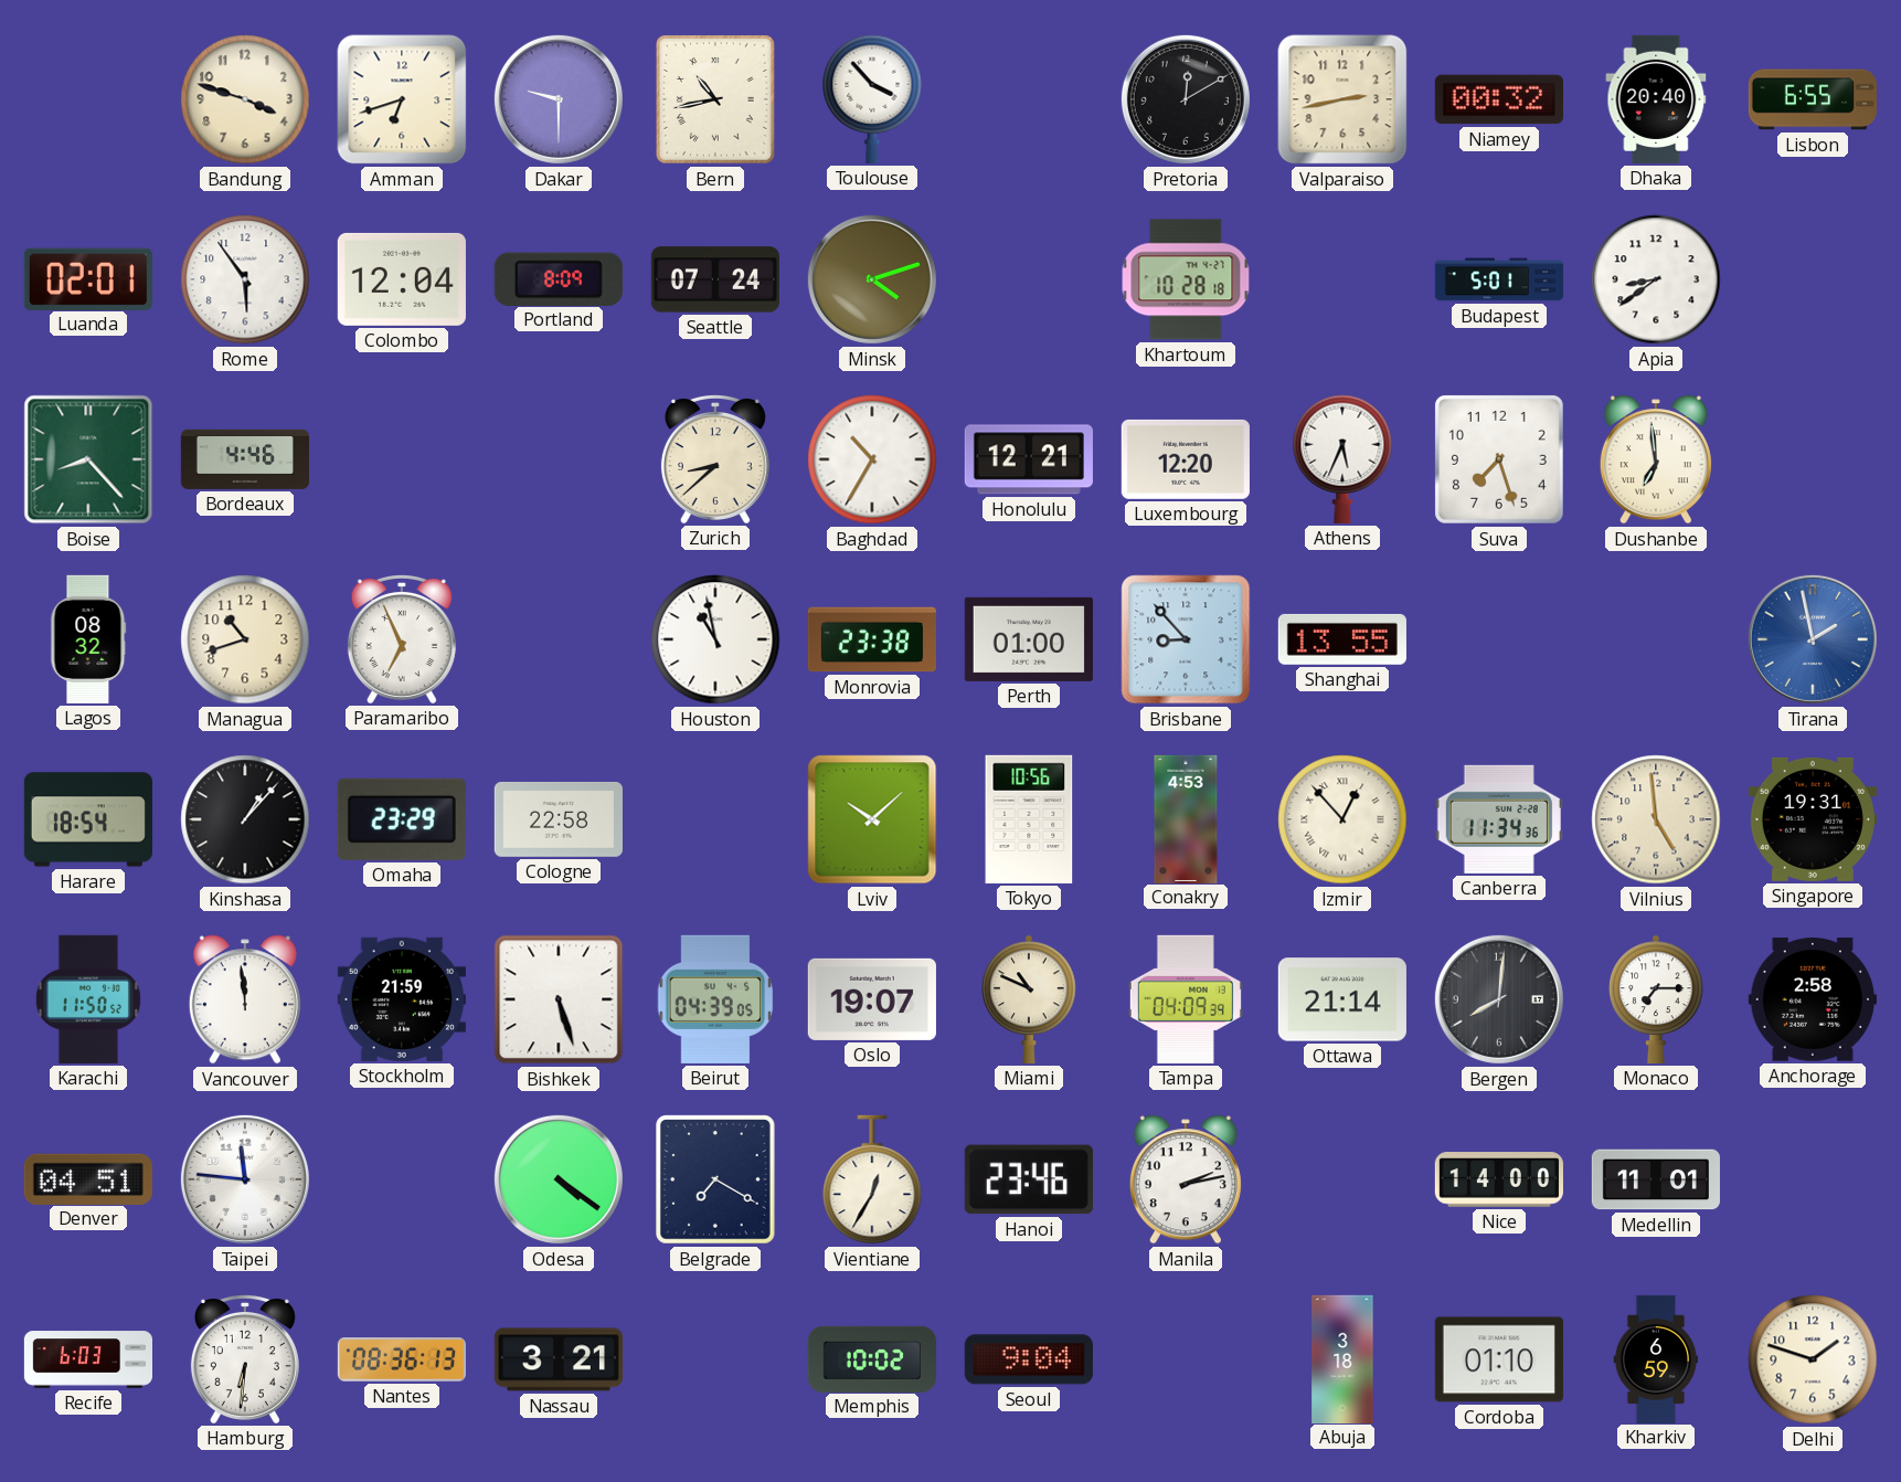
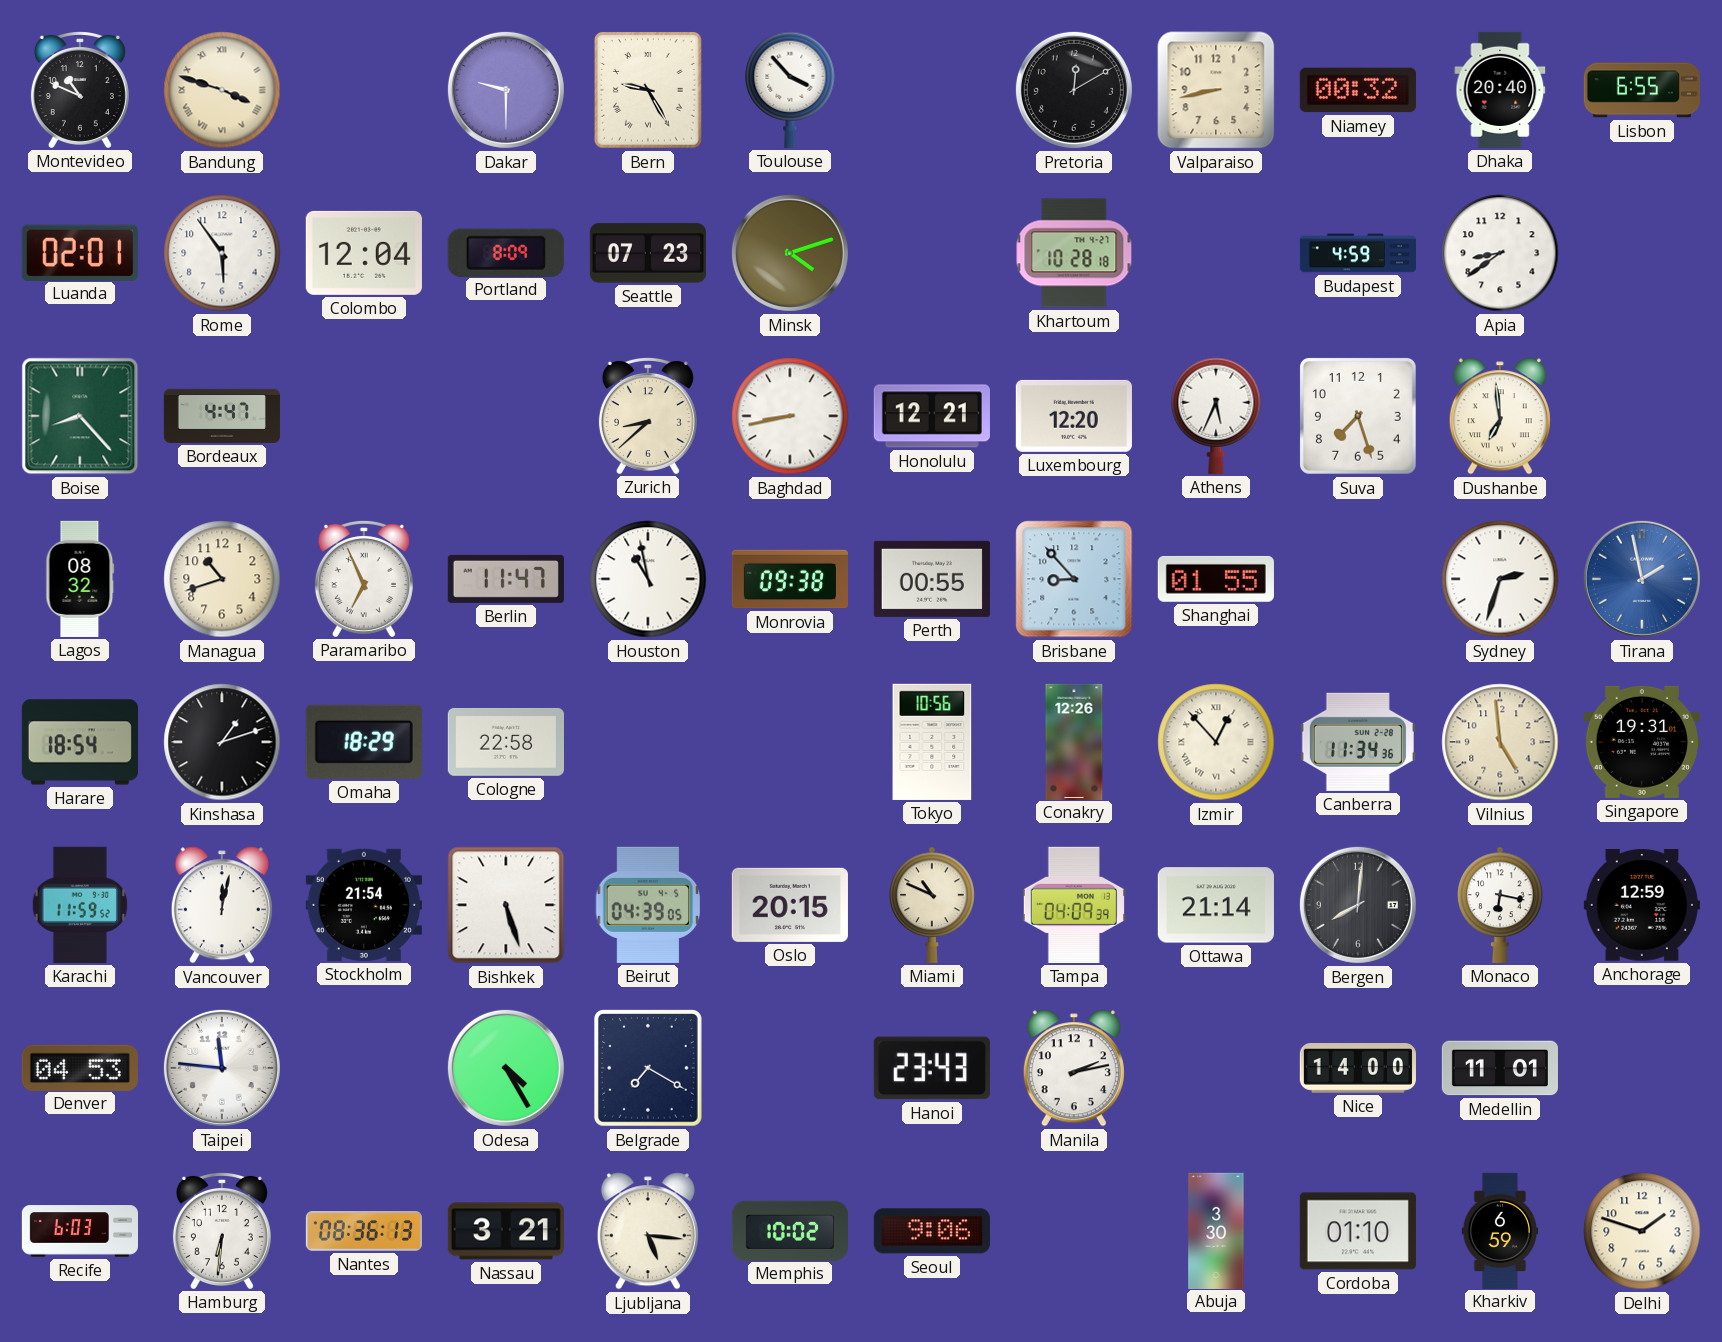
Montevideo: none -> 10:49
Bandung numerals: Arabic -> Roman
Amman: 6:42 -> none
Bern: 10:43 -> 9:25
Valparaiso: 2:43 -> 8:43
Seattle: 07:24 -> 07:23
Budapest: 5:01 -> 4:59
Bordeaux: 4:46 -> 4:47
Baghdad: 10:35 -> 8:43
Berlin: none -> 11:47
Monrovia: 23:38 -> 09:38
Perth: 01:00 -> 00:55
Shanghai: 13:55 -> 01:55
Sydney: none -> 2:33
Kinshasa: 1:07 -> 1:12
Omaha: 23:29 -> 18:29
Lviv: 10:08 -> none
Conakry: 4:53 -> 12:26
Karachi: 11:50 -> 11:59
Vancouver: 11:59 -> 12:02
Stockholm: 21:59 -> 21:54
Oslo: 19:07 -> 20:15
Monaco: 7:15 -> 6:17
Anchorage: 2:58 -> 12:59
Denver: 04:51 -> 04:53
Odesa: 4:21 -> 4:25
Vientiane: 12:35 -> none
Hanoi: 23:46 -> 23:43
Ljubljana: none -> 5:16
Seoul: 9:04 -> 9:06
Abuja: 3:18 -> 3:30
